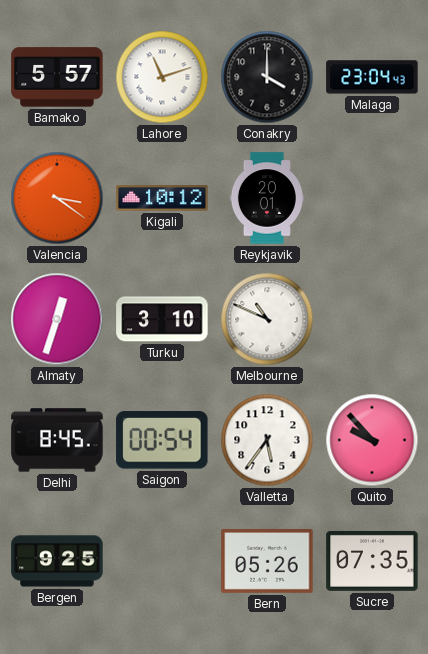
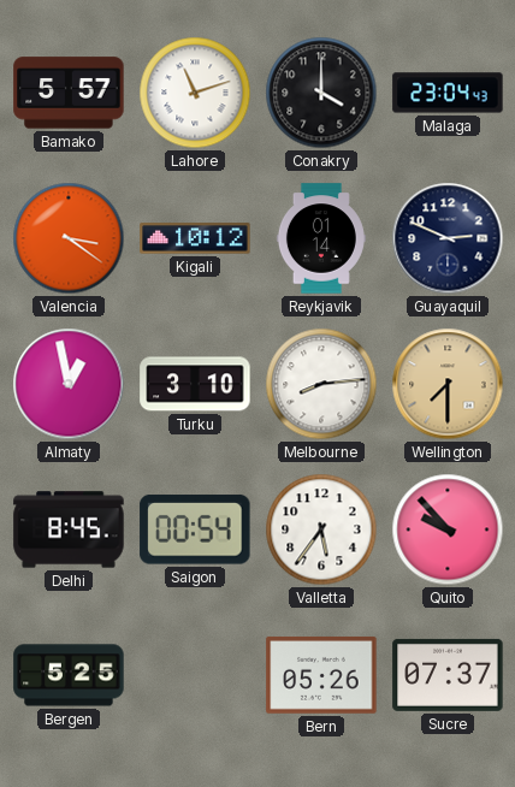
Reykjavik: 20:01 -> 01:14
Guayaquil: none -> 2:49
Almaty: 12:33 -> 12:58
Melbourne: 10:49 -> 8:14
Wellington: none -> 7:30
Bergen: 9:25 -> 5:25
Sucre: 07:35 -> 07:37
